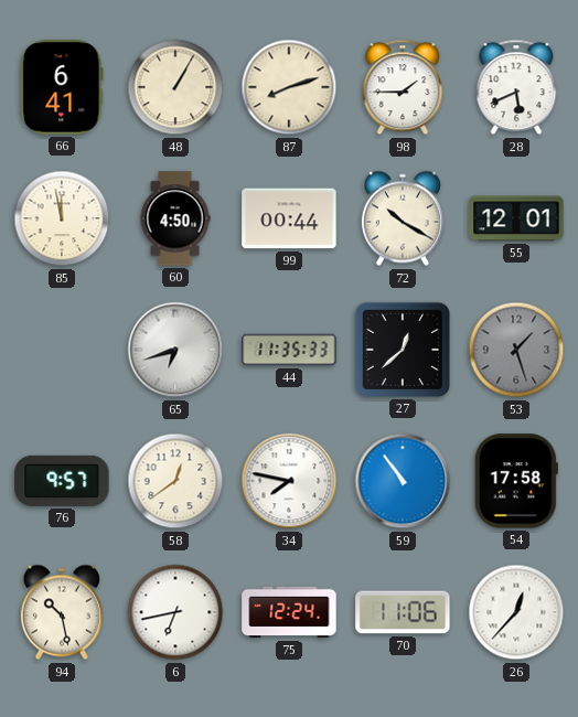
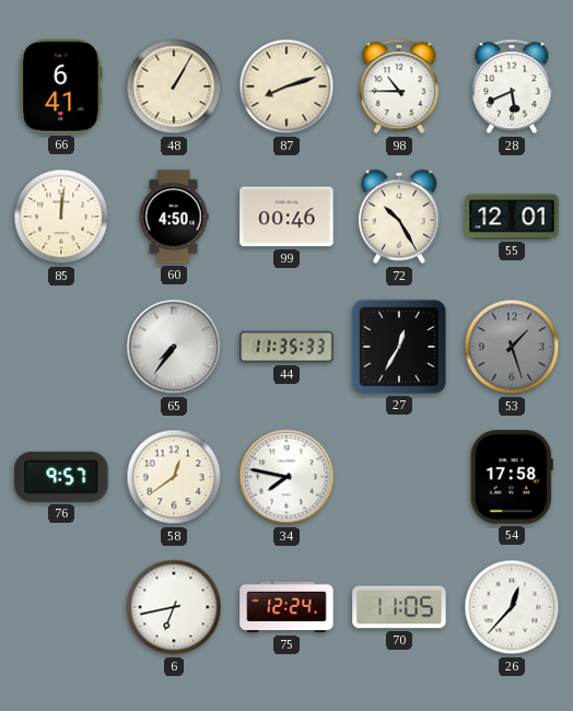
98: 1:45 -> 10:45
85: 11:58 -> 12:01
99: 00:44 -> 00:46
72: 10:20 -> 10:25
65: 6:42 -> 7:36
27: 12:38 -> 12:35
59: 10:54 -> none
94: 10:28 -> none
70: 11:06 -> 11:05
